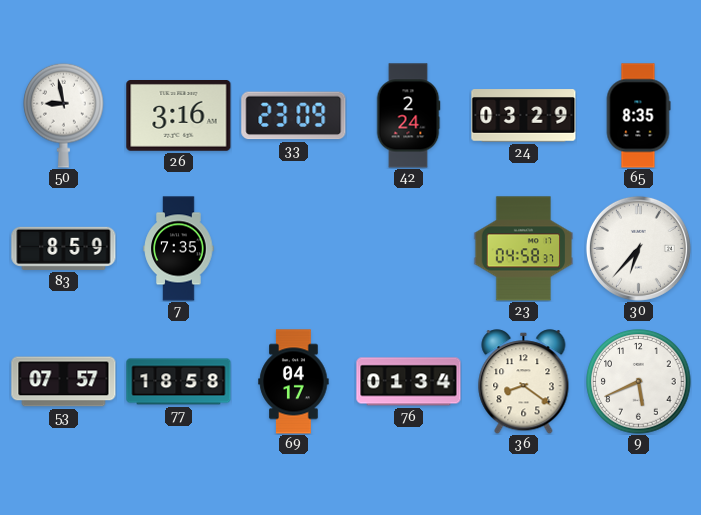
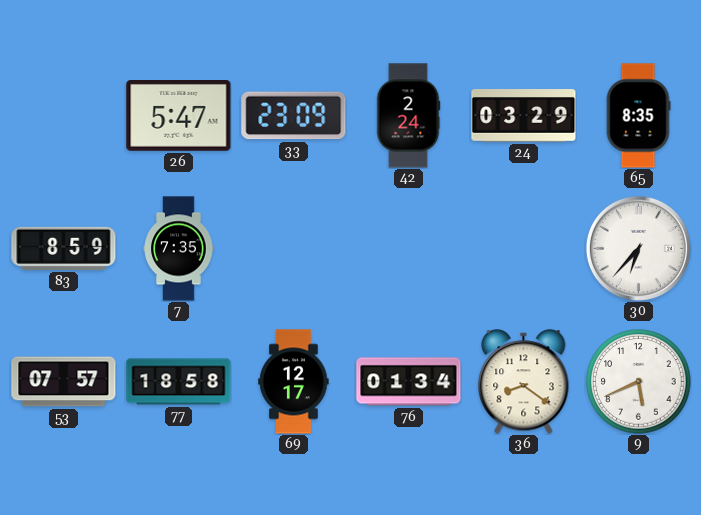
50: 8:58 -> none
26: 3:16 -> 5:47
23: 04:58 -> none
69: 04:17 -> 12:17
